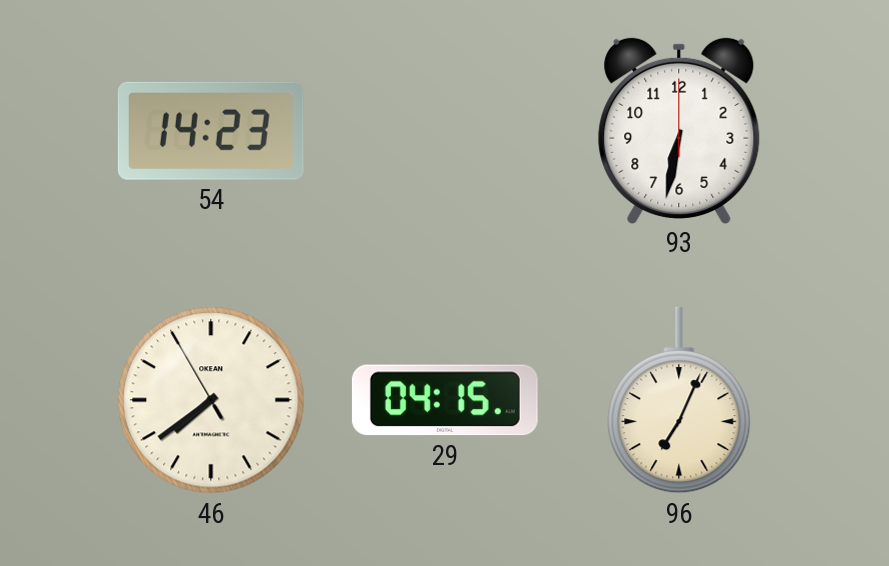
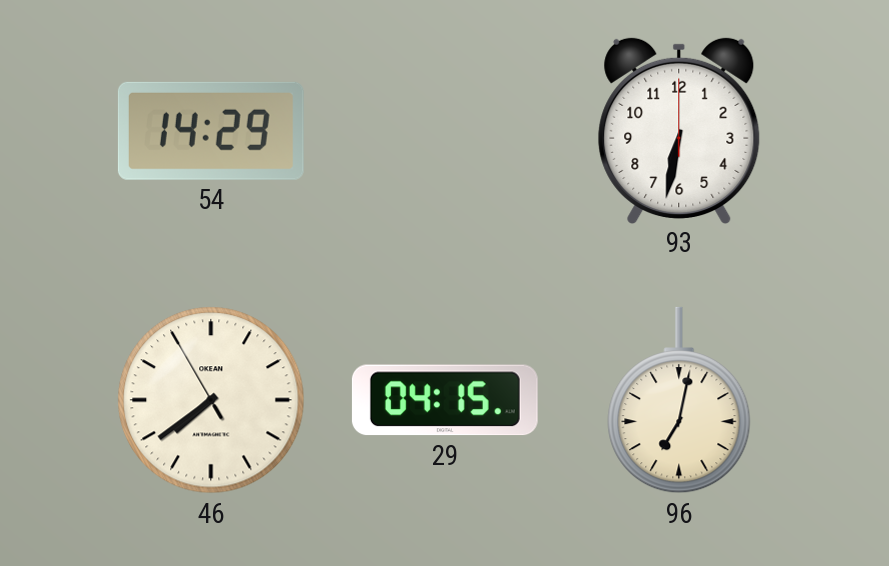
54: 14:23 -> 14:29
96: 7:04 -> 7:02
